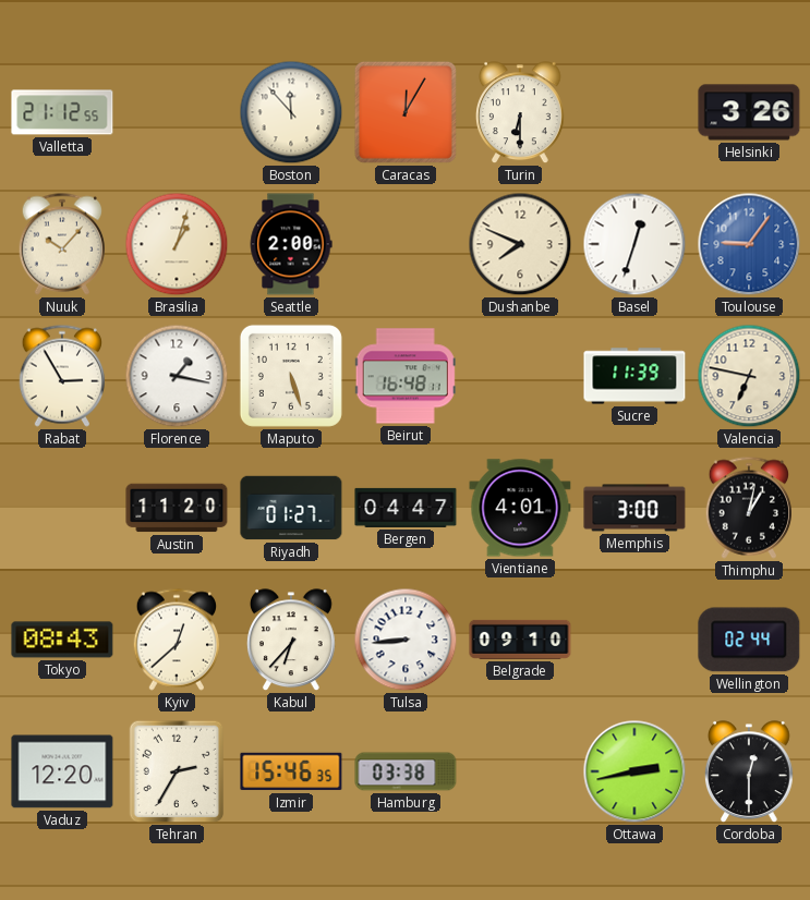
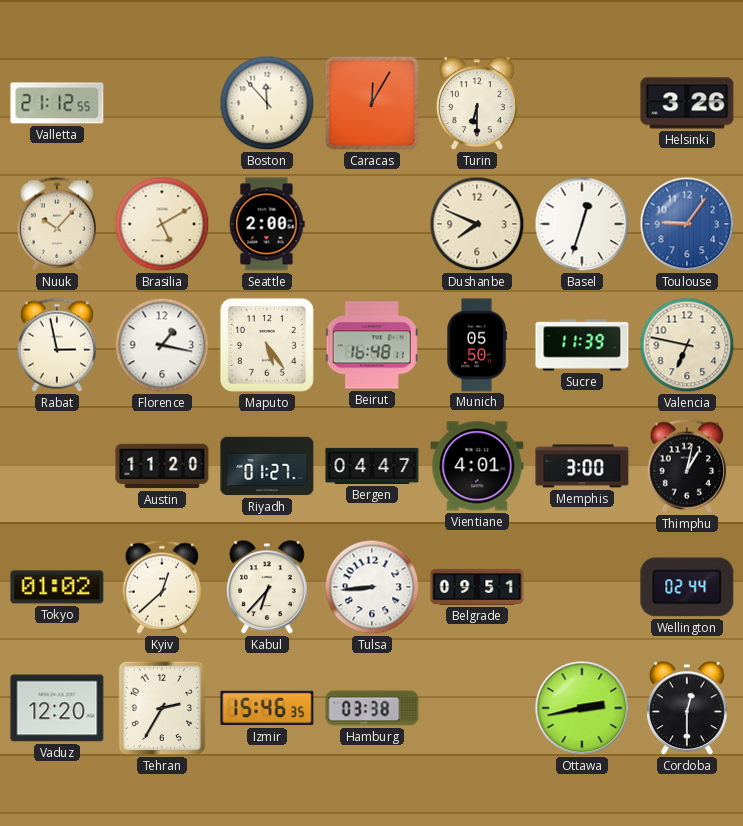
Brasilia: 1:03 -> 5:10
Rabat: 2:55 -> 2:58
Maputo: 5:27 -> 5:24
Munich: none -> 05:50
Tokyo: 08:43 -> 01:02
Belgrade: 09:10 -> 09:51
